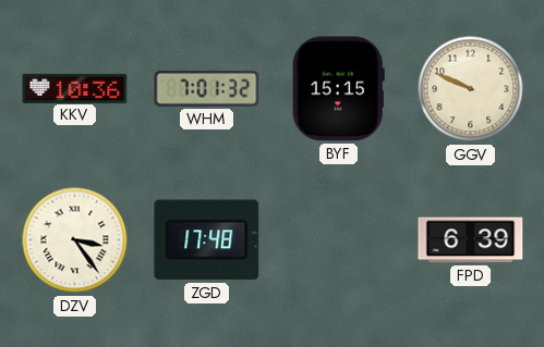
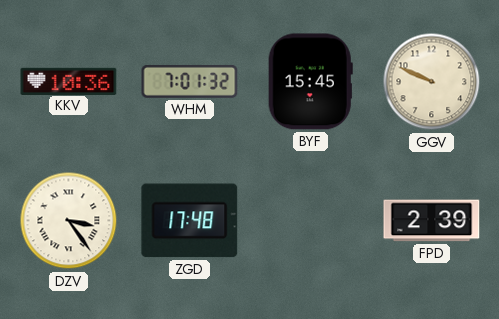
BYF: 15:15 -> 15:45
FPD: 6:39 -> 2:39
